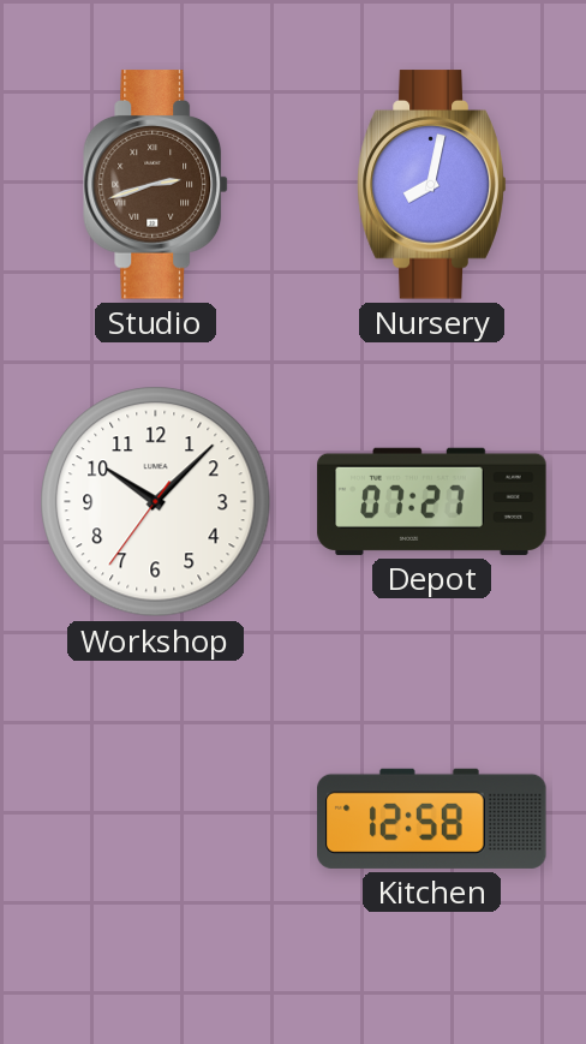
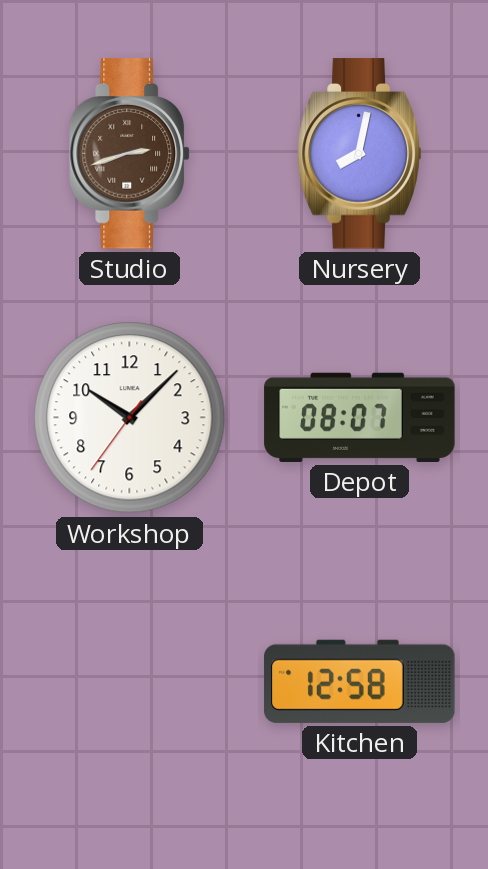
Depot: 07:27 -> 08:07
